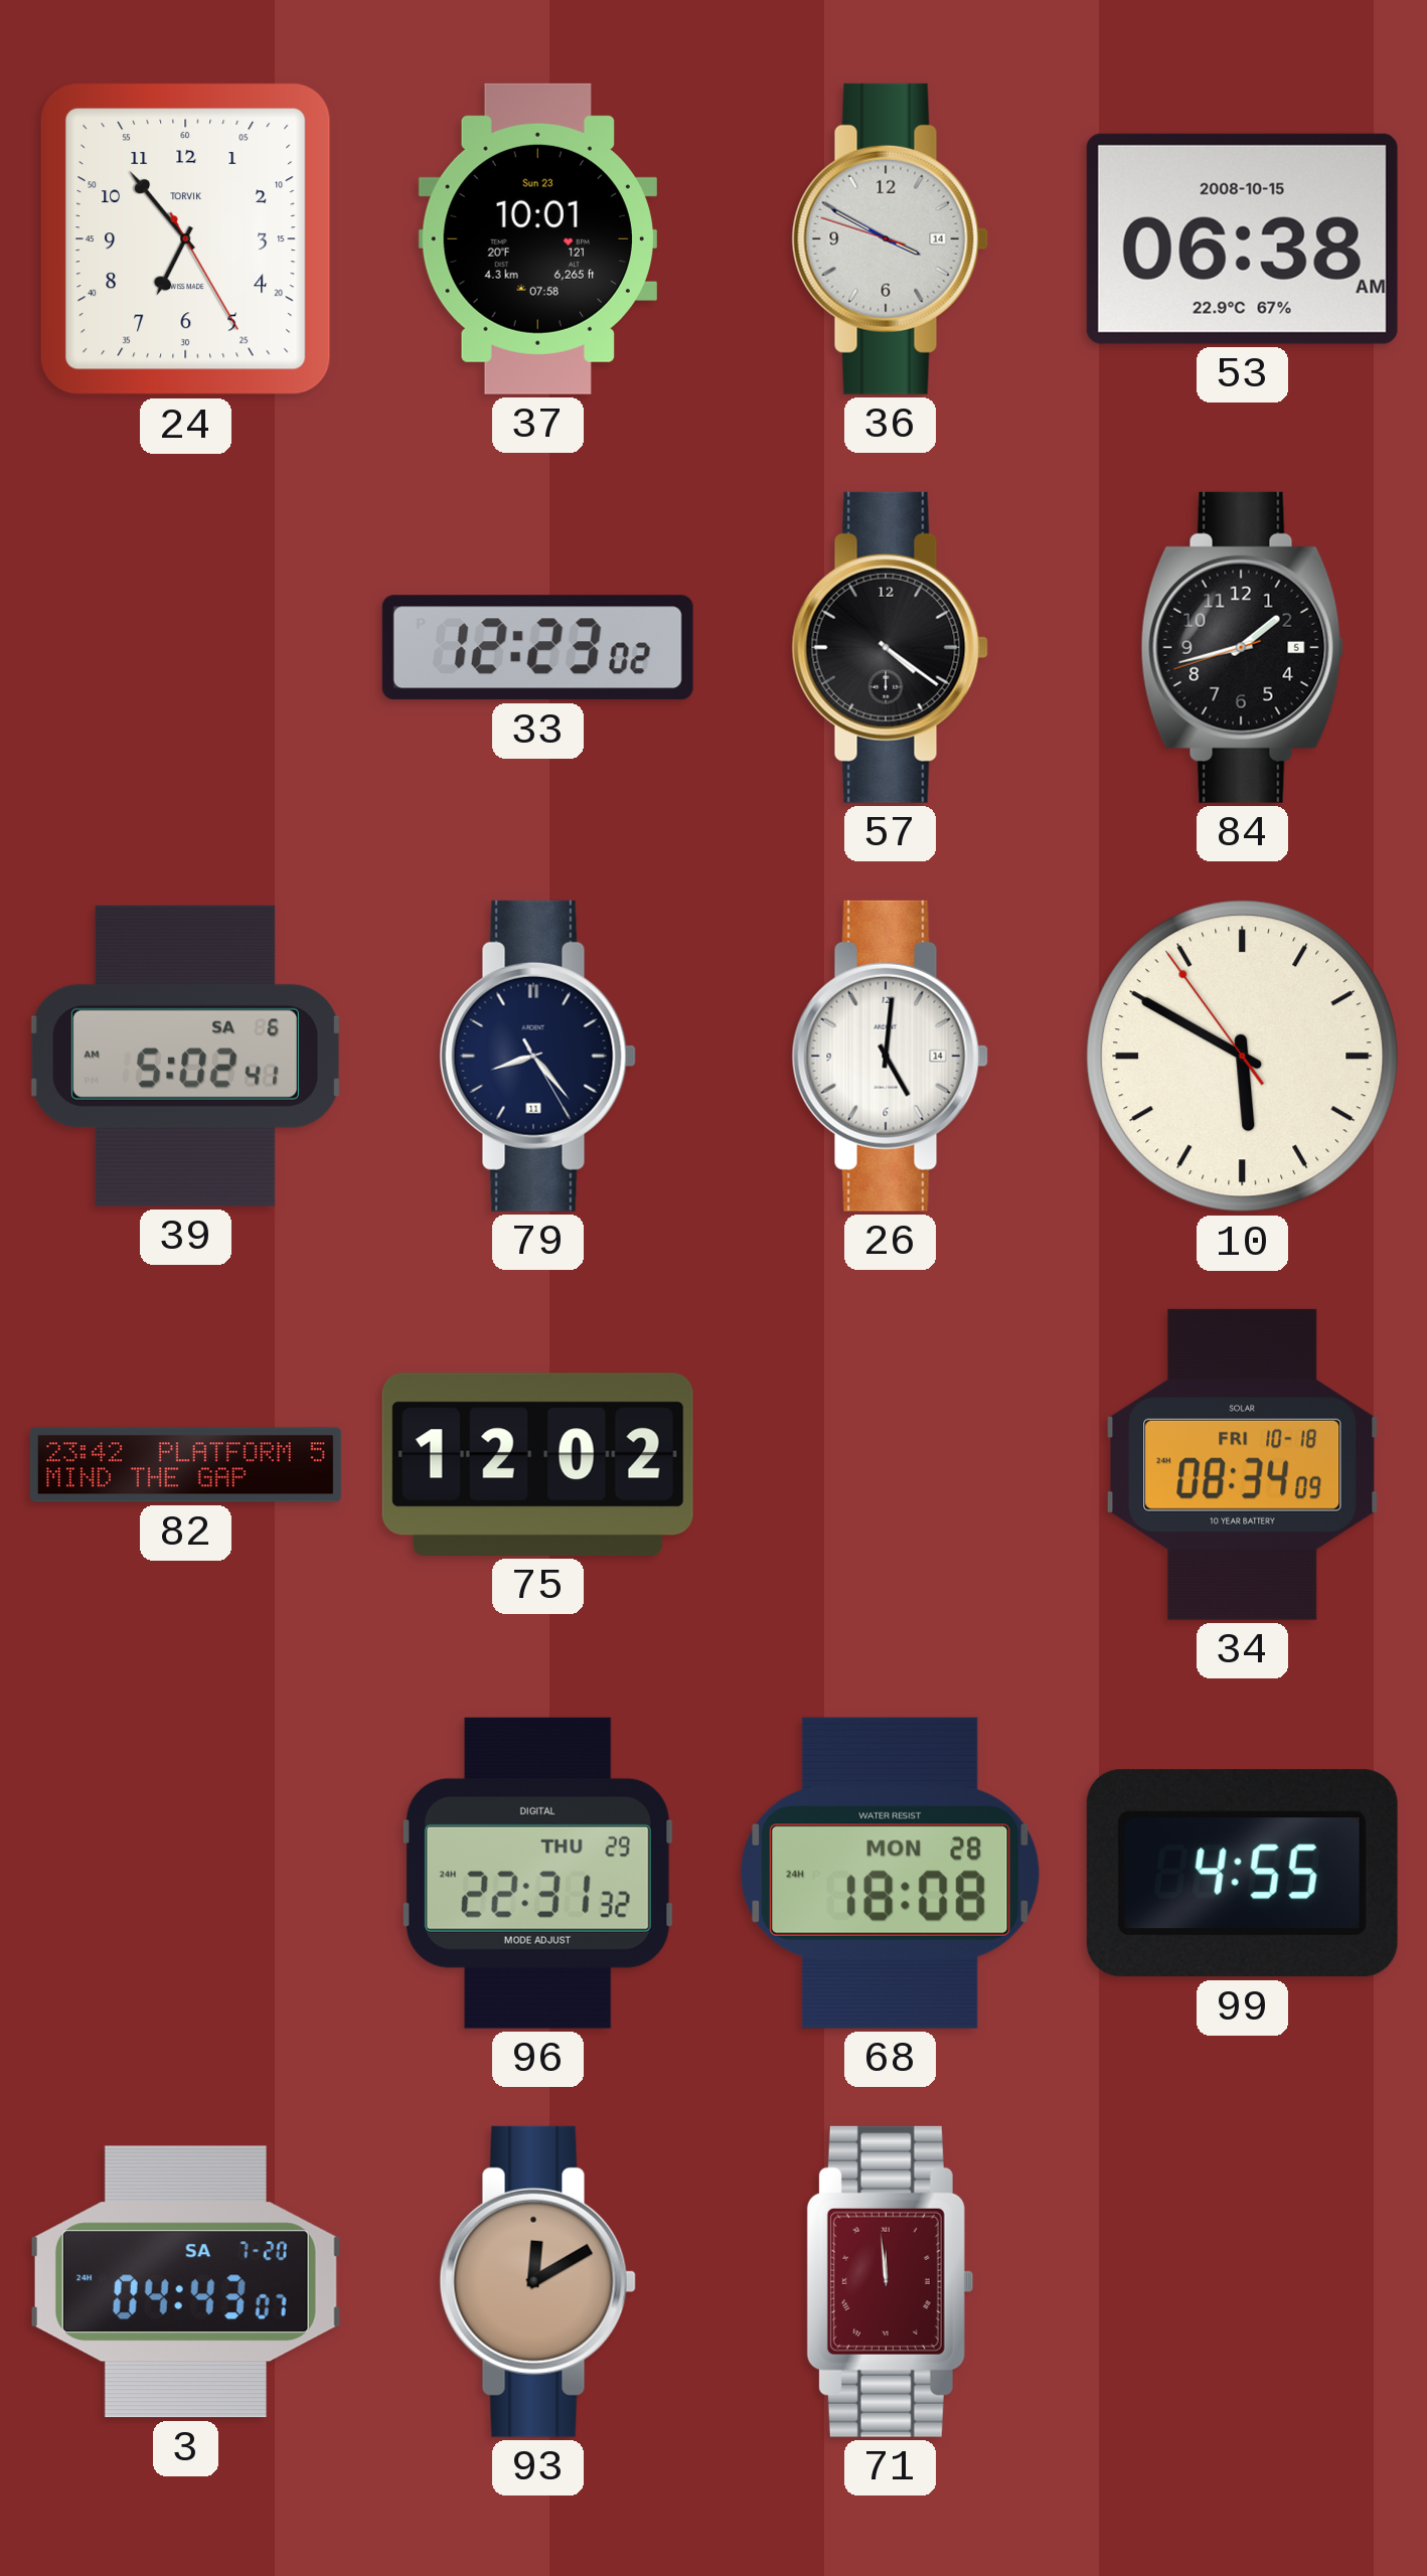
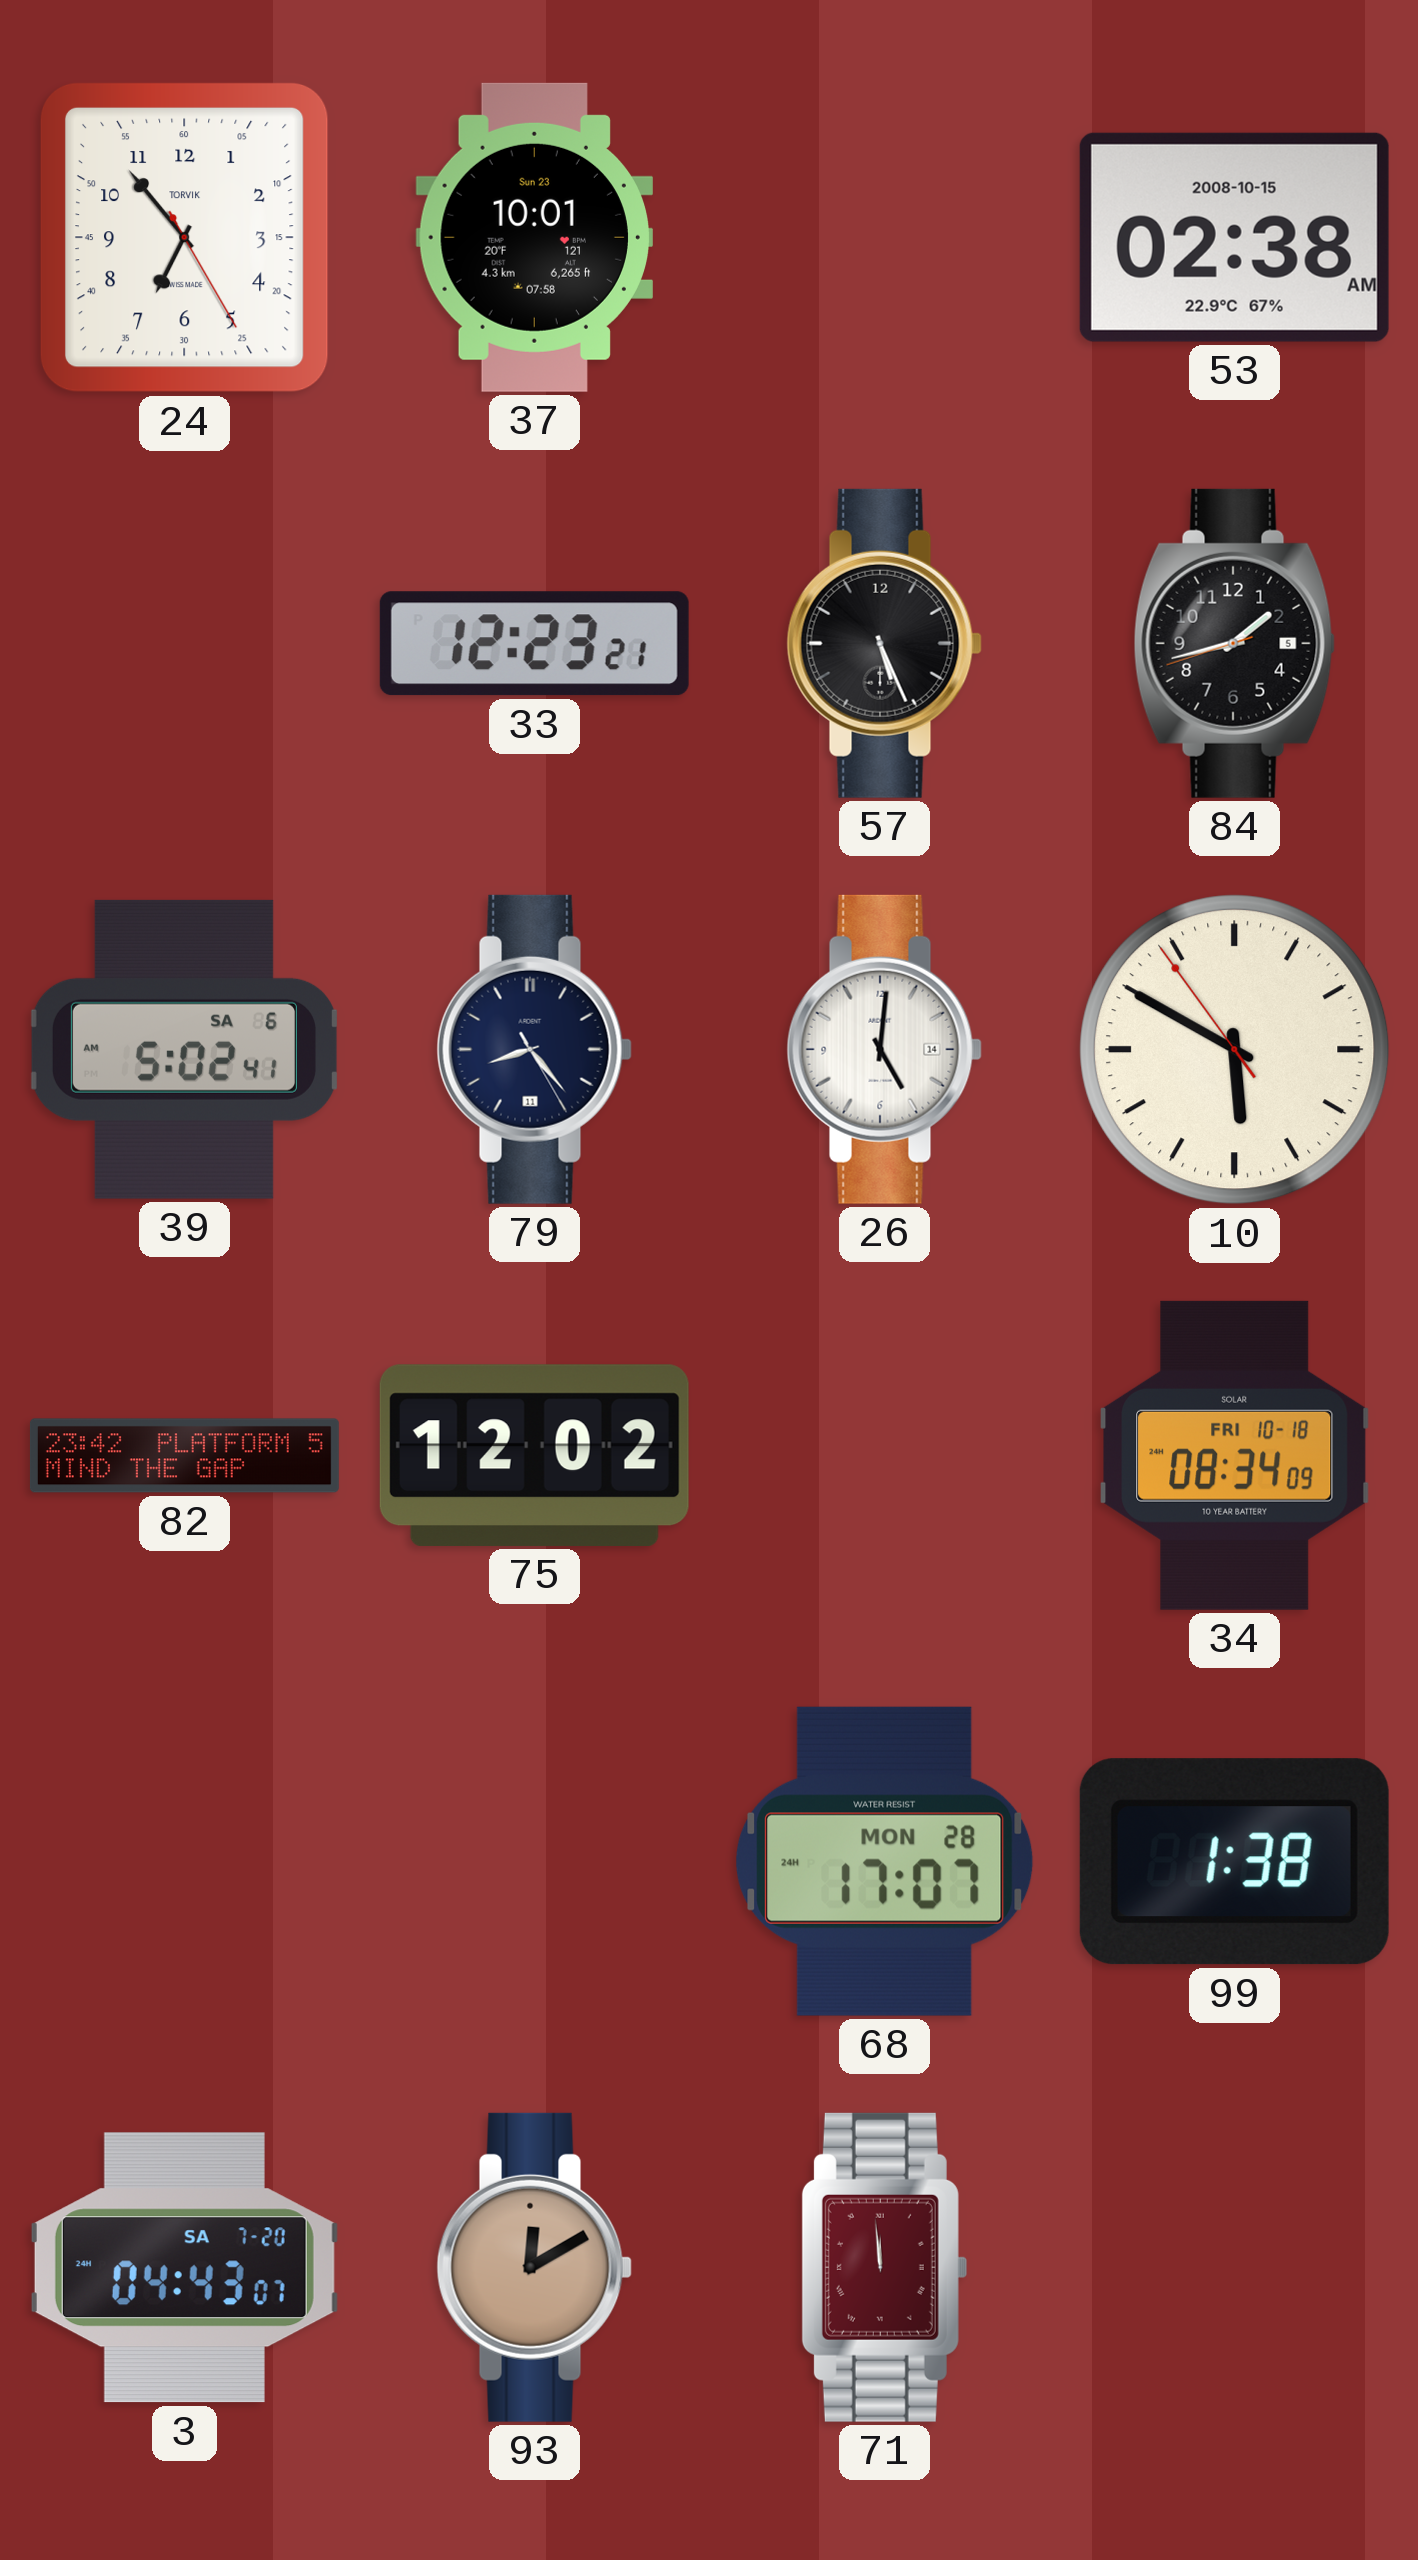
36: 3:49 -> none
53: 06:38 -> 02:38
33: 12:23:02 -> 12:23:21
57: 4:21 -> 5:26
96: 22:31 -> none
68: 18:08 -> 17:07
99: 4:55 -> 1:38
